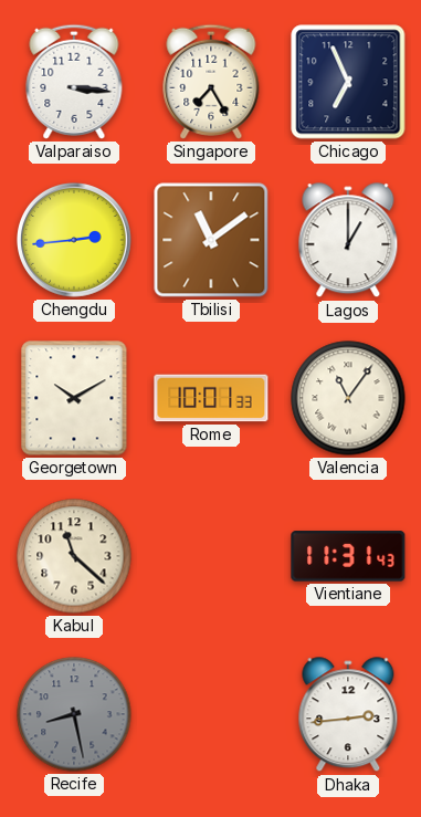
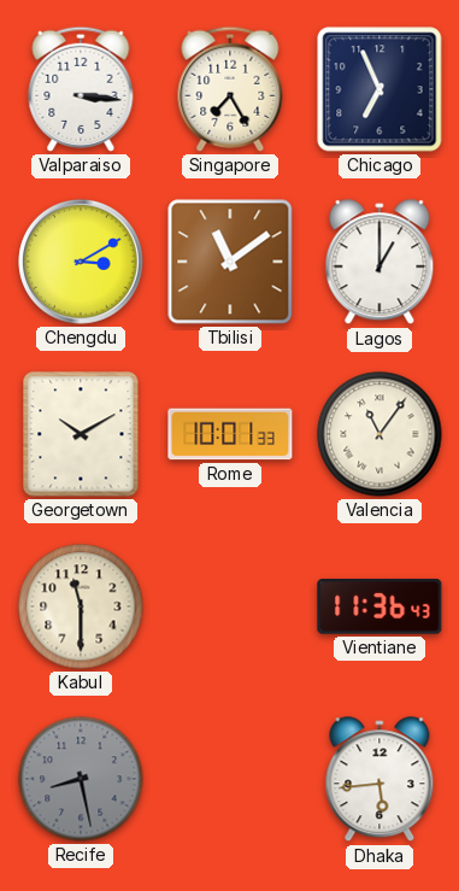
Chengdu: 2:44 -> 3:10
Kabul: 11:22 -> 11:30
Vientiane: 11:31 -> 11:36
Dhaka: 2:44 -> 5:44
